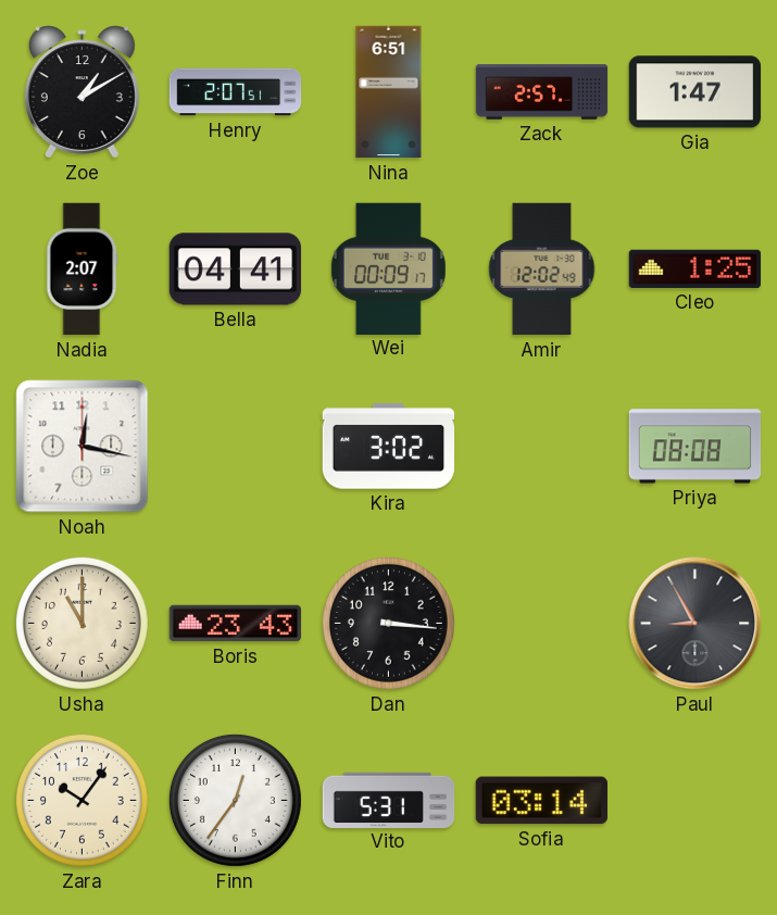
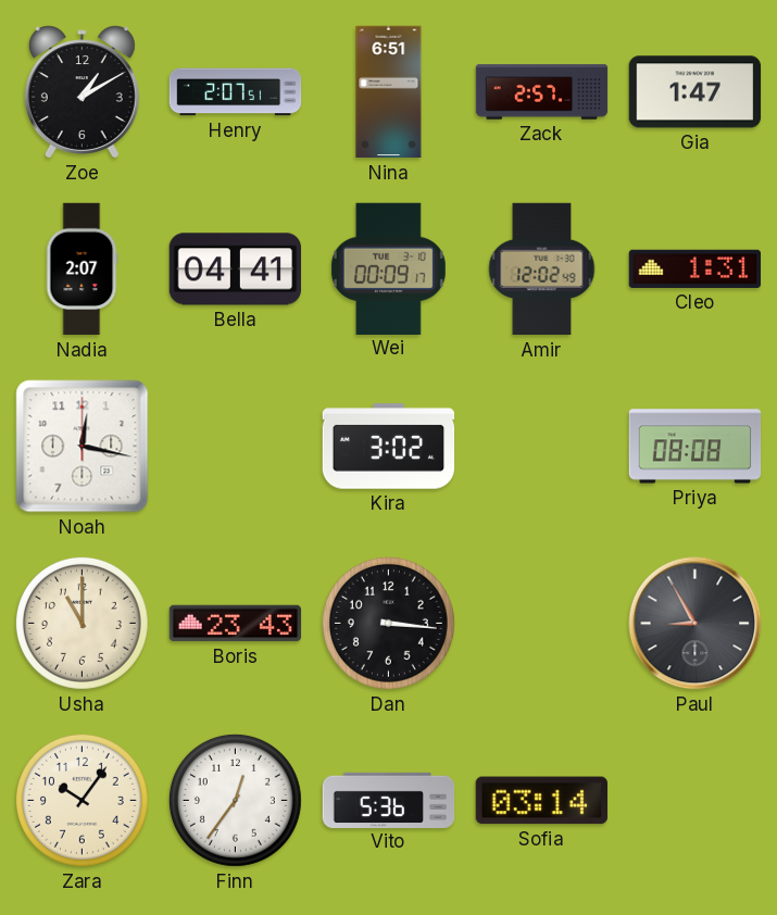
Cleo: 1:25 -> 1:31
Vito: 5:31 -> 5:36
